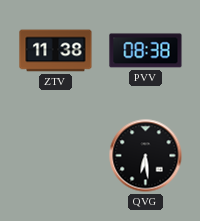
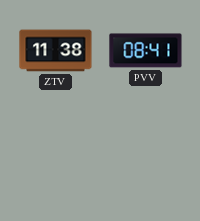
PVV: 08:38 -> 08:41
QVG: 6:29 -> none
